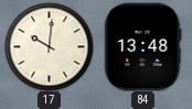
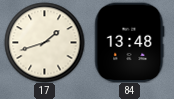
17: 10:01 -> 1:42
